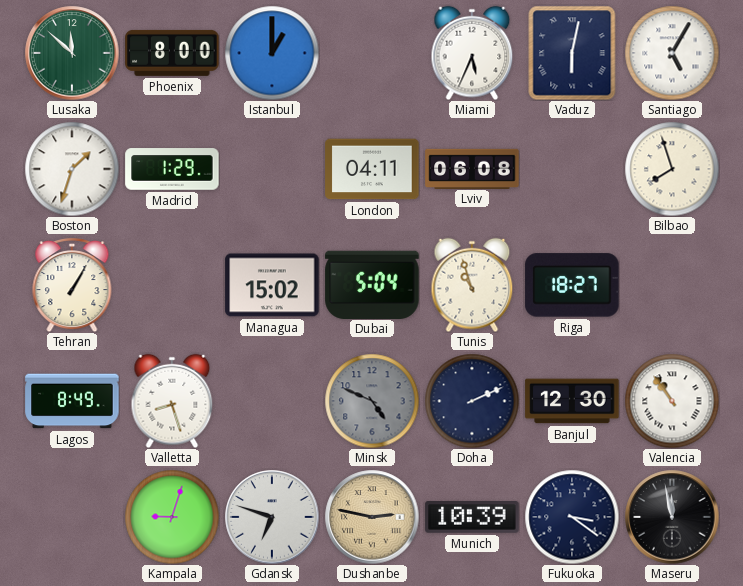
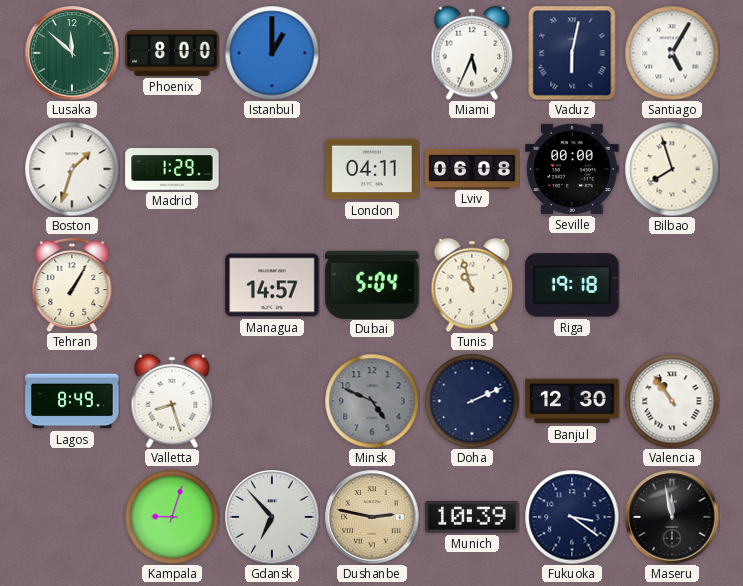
Seville: none -> 00:00
Managua: 15:02 -> 14:57
Riga: 18:27 -> 19:18
Gdansk: 6:48 -> 6:53
